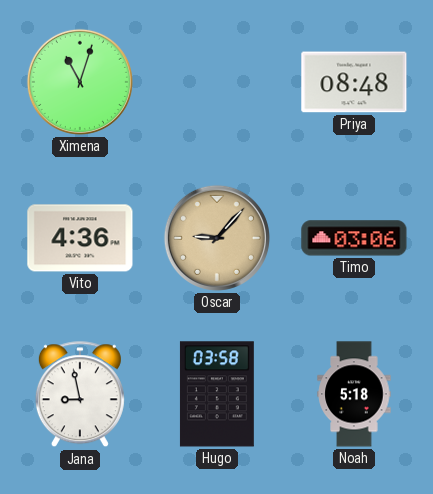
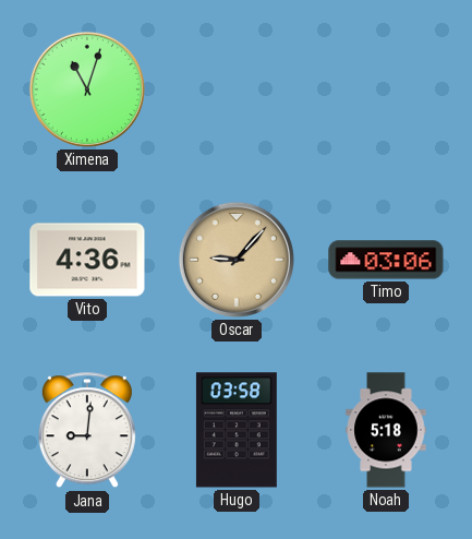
Priya: 08:48 -> none
Jana: 8:58 -> 9:01
